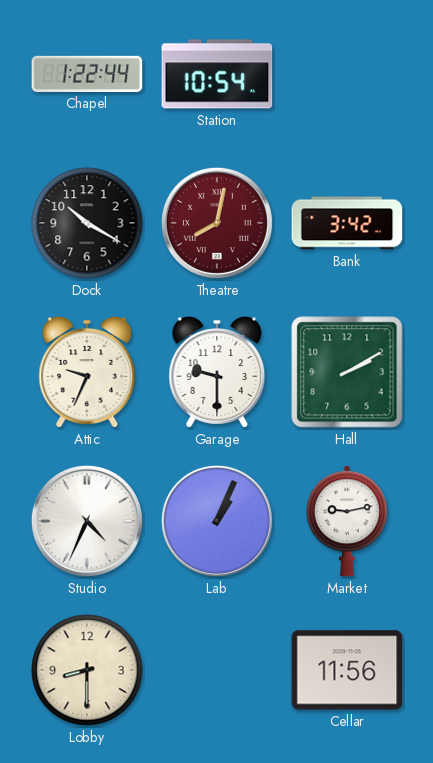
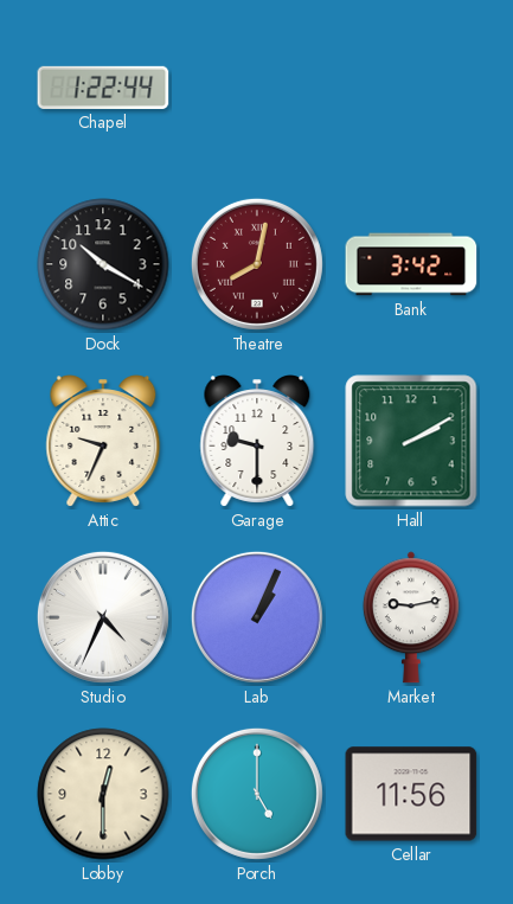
Station: 10:54 -> none
Lobby: 8:30 -> 12:30
Porch: none -> 5:00
